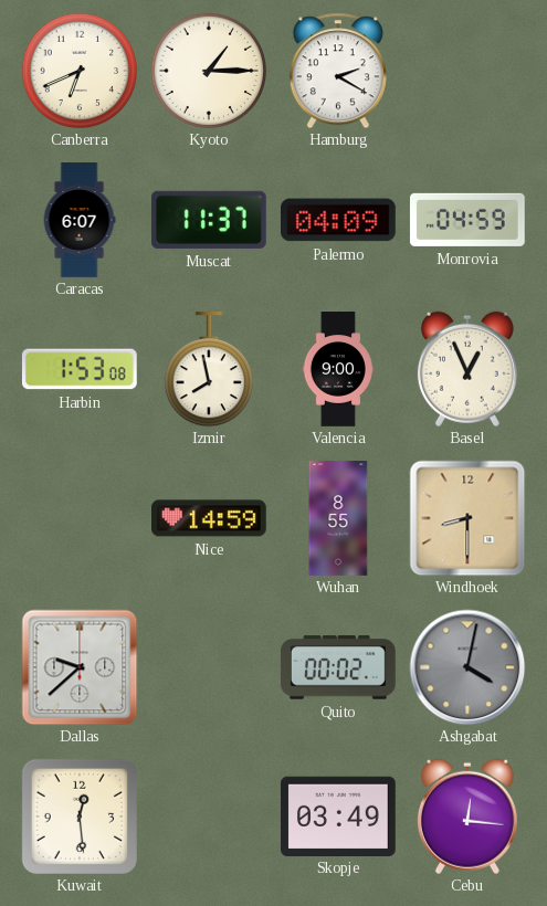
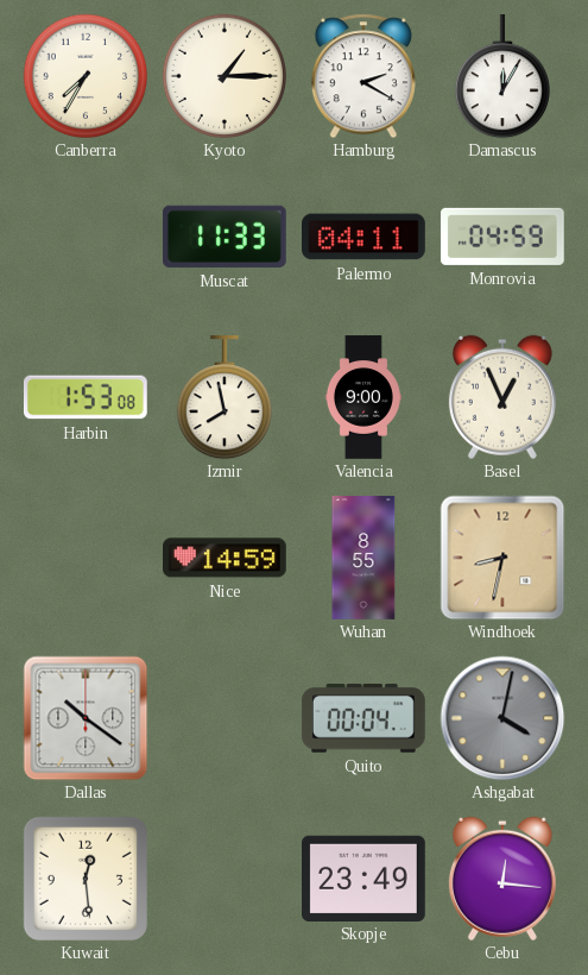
Canberra: 6:41 -> 7:35
Damascus: none -> 12:05
Caracas: 6:07 -> none
Muscat: 11:37 -> 11:33
Palermo: 04:09 -> 04:11
Windhoek: 8:30 -> 8:32
Dallas: 9:38 -> 10:21
Quito: 00:02 -> 00:04
Skopje: 03:49 -> 23:49
